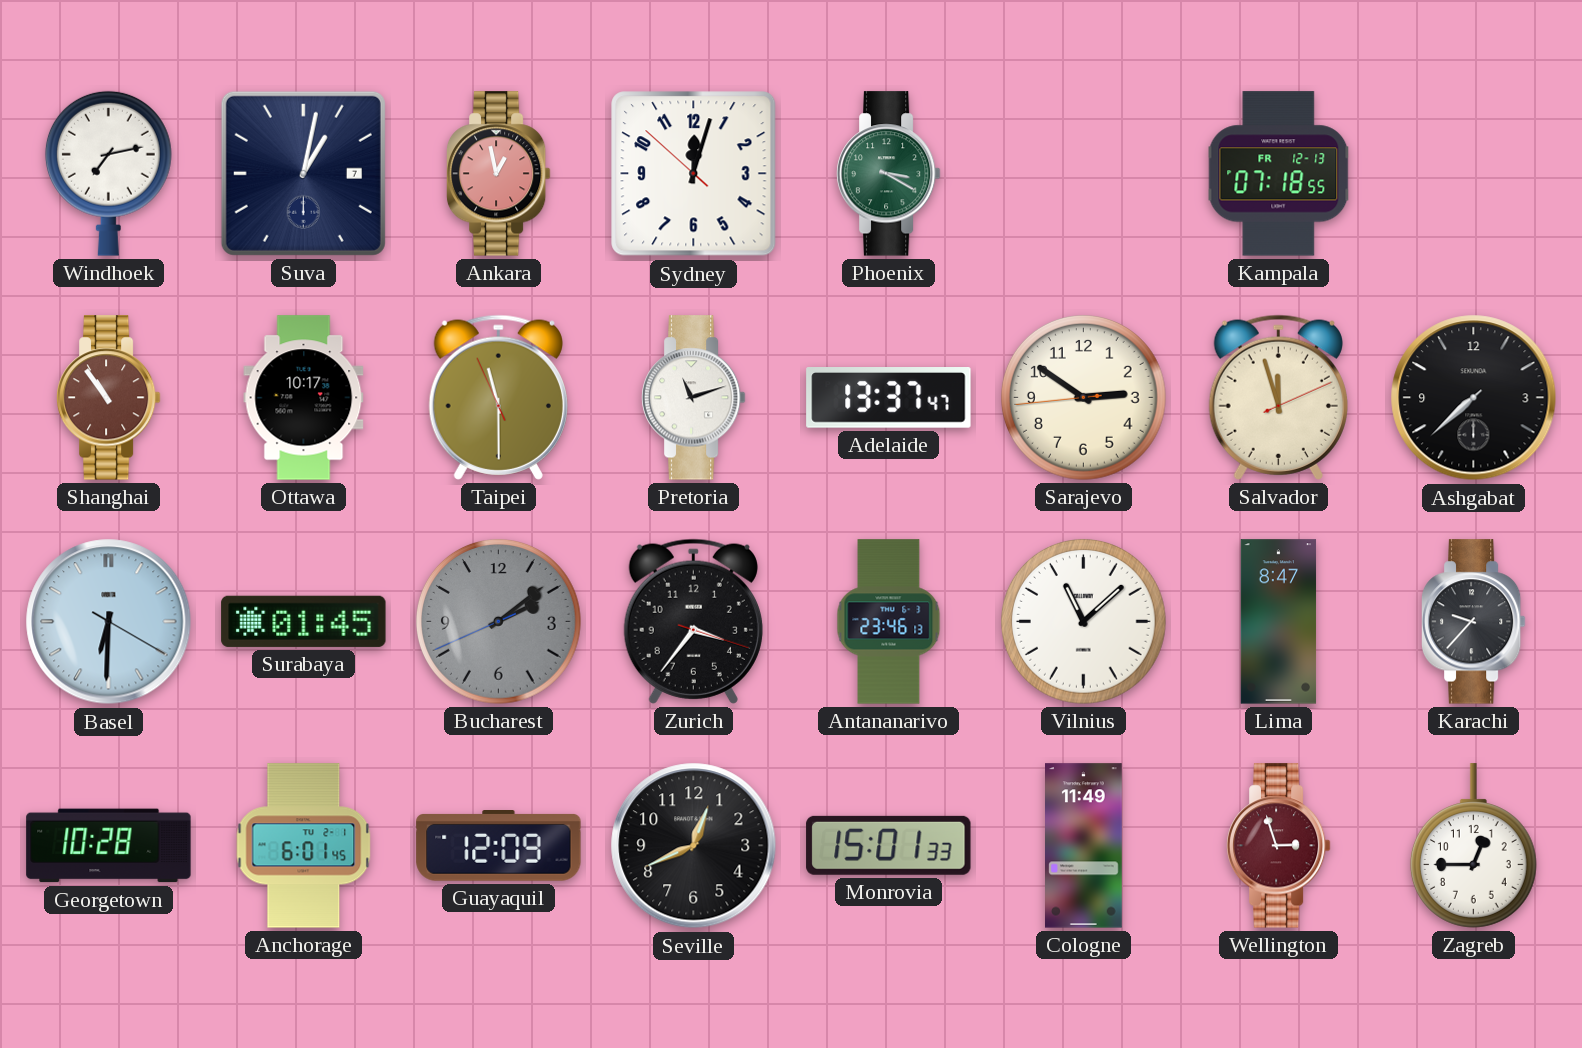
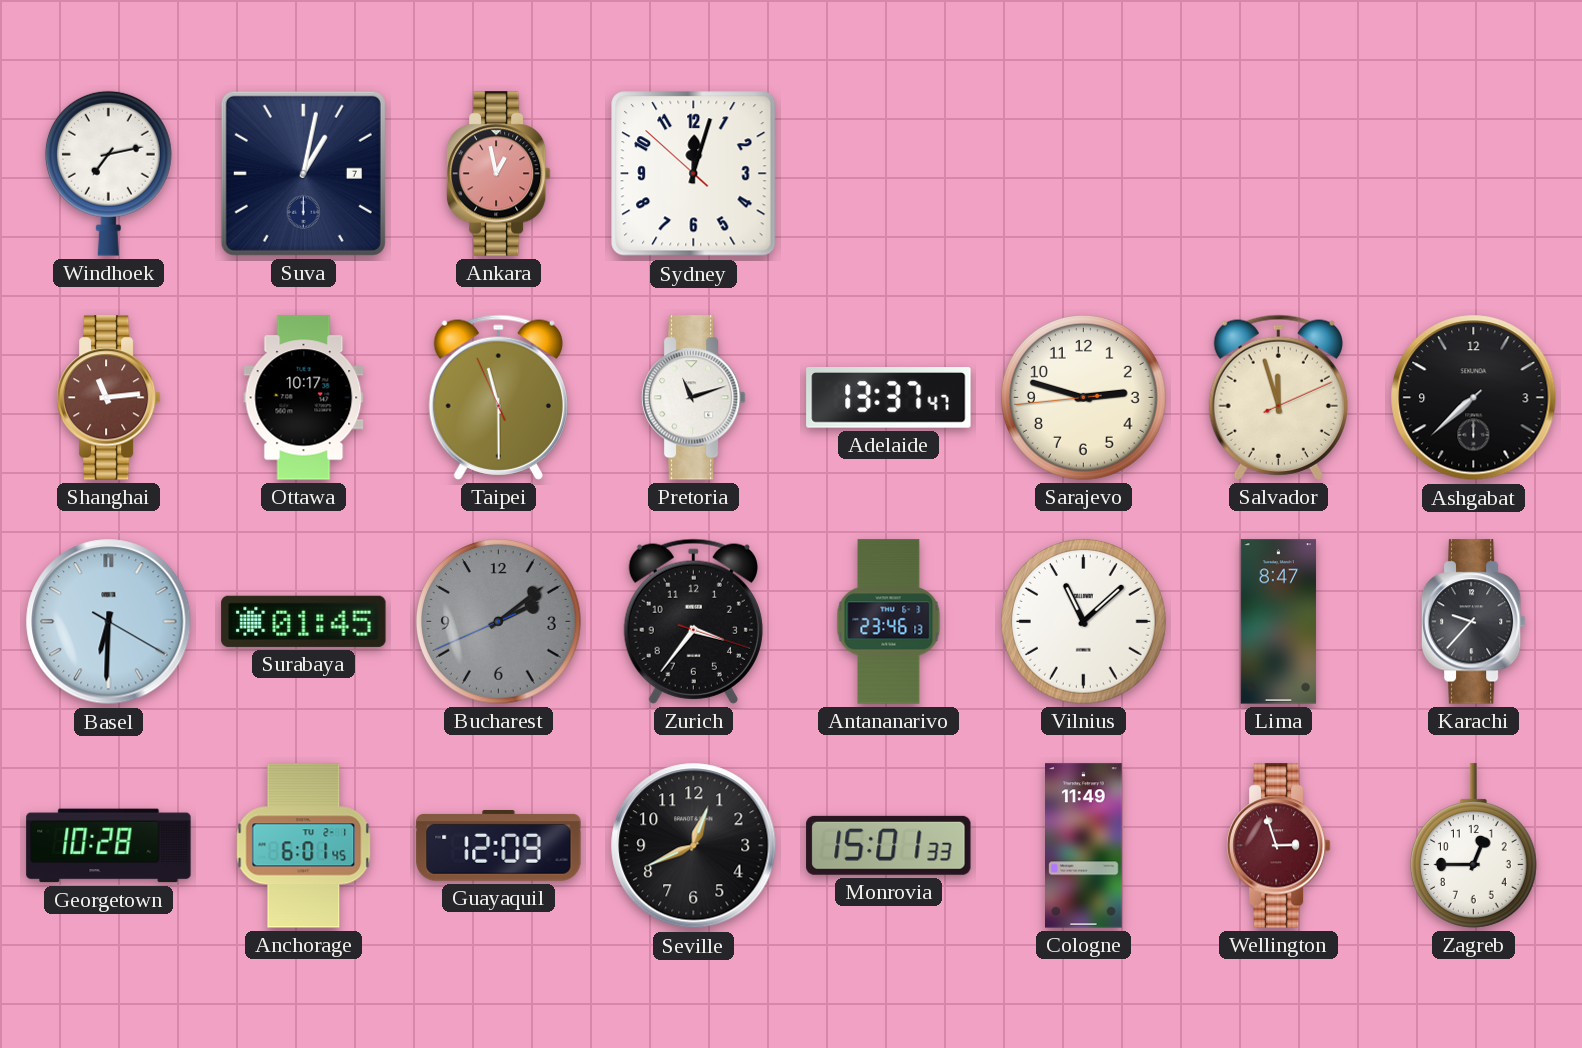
Phoenix: 3:20 -> none
Kampala: 07:18 -> none
Shanghai: 10:54 -> 11:14
Sarajevo: 2:50 -> 2:47
